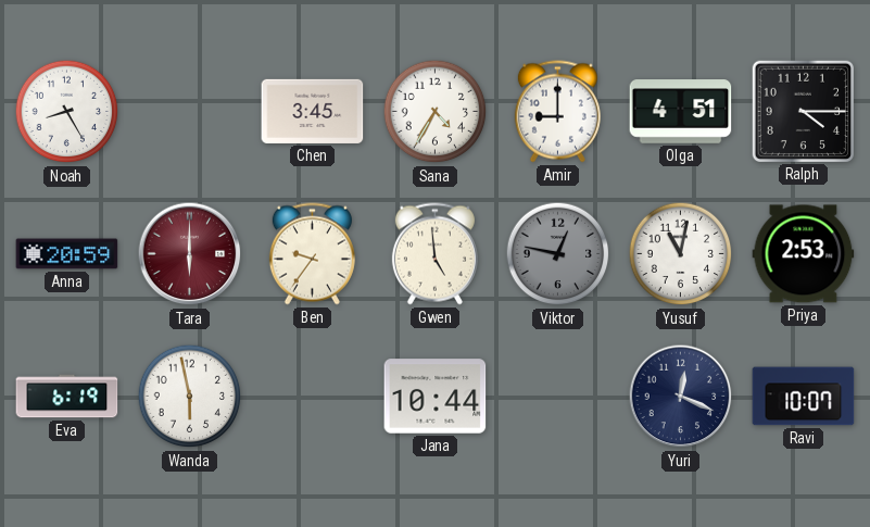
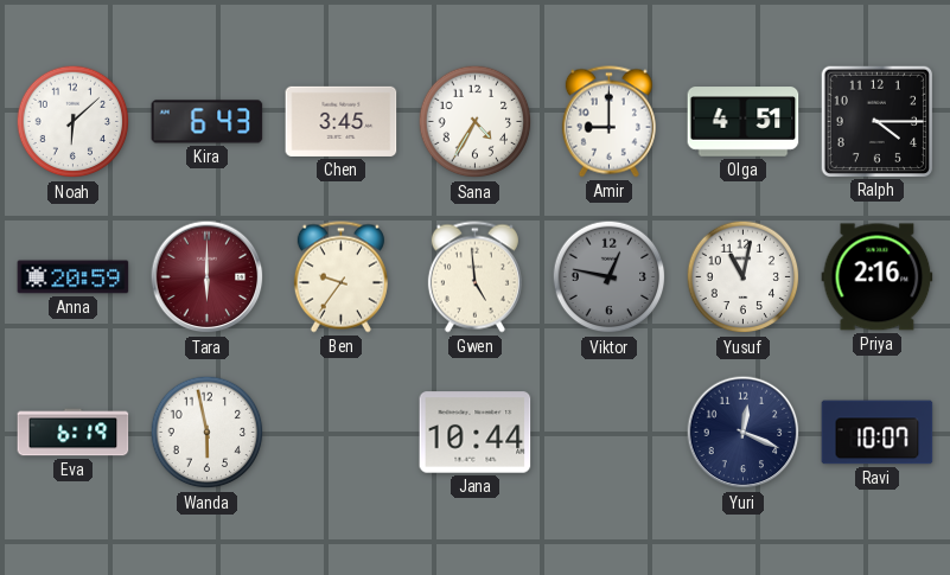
Noah: 8:25 -> 6:08
Kira: none -> 6:43
Priya: 2:53 -> 2:16
